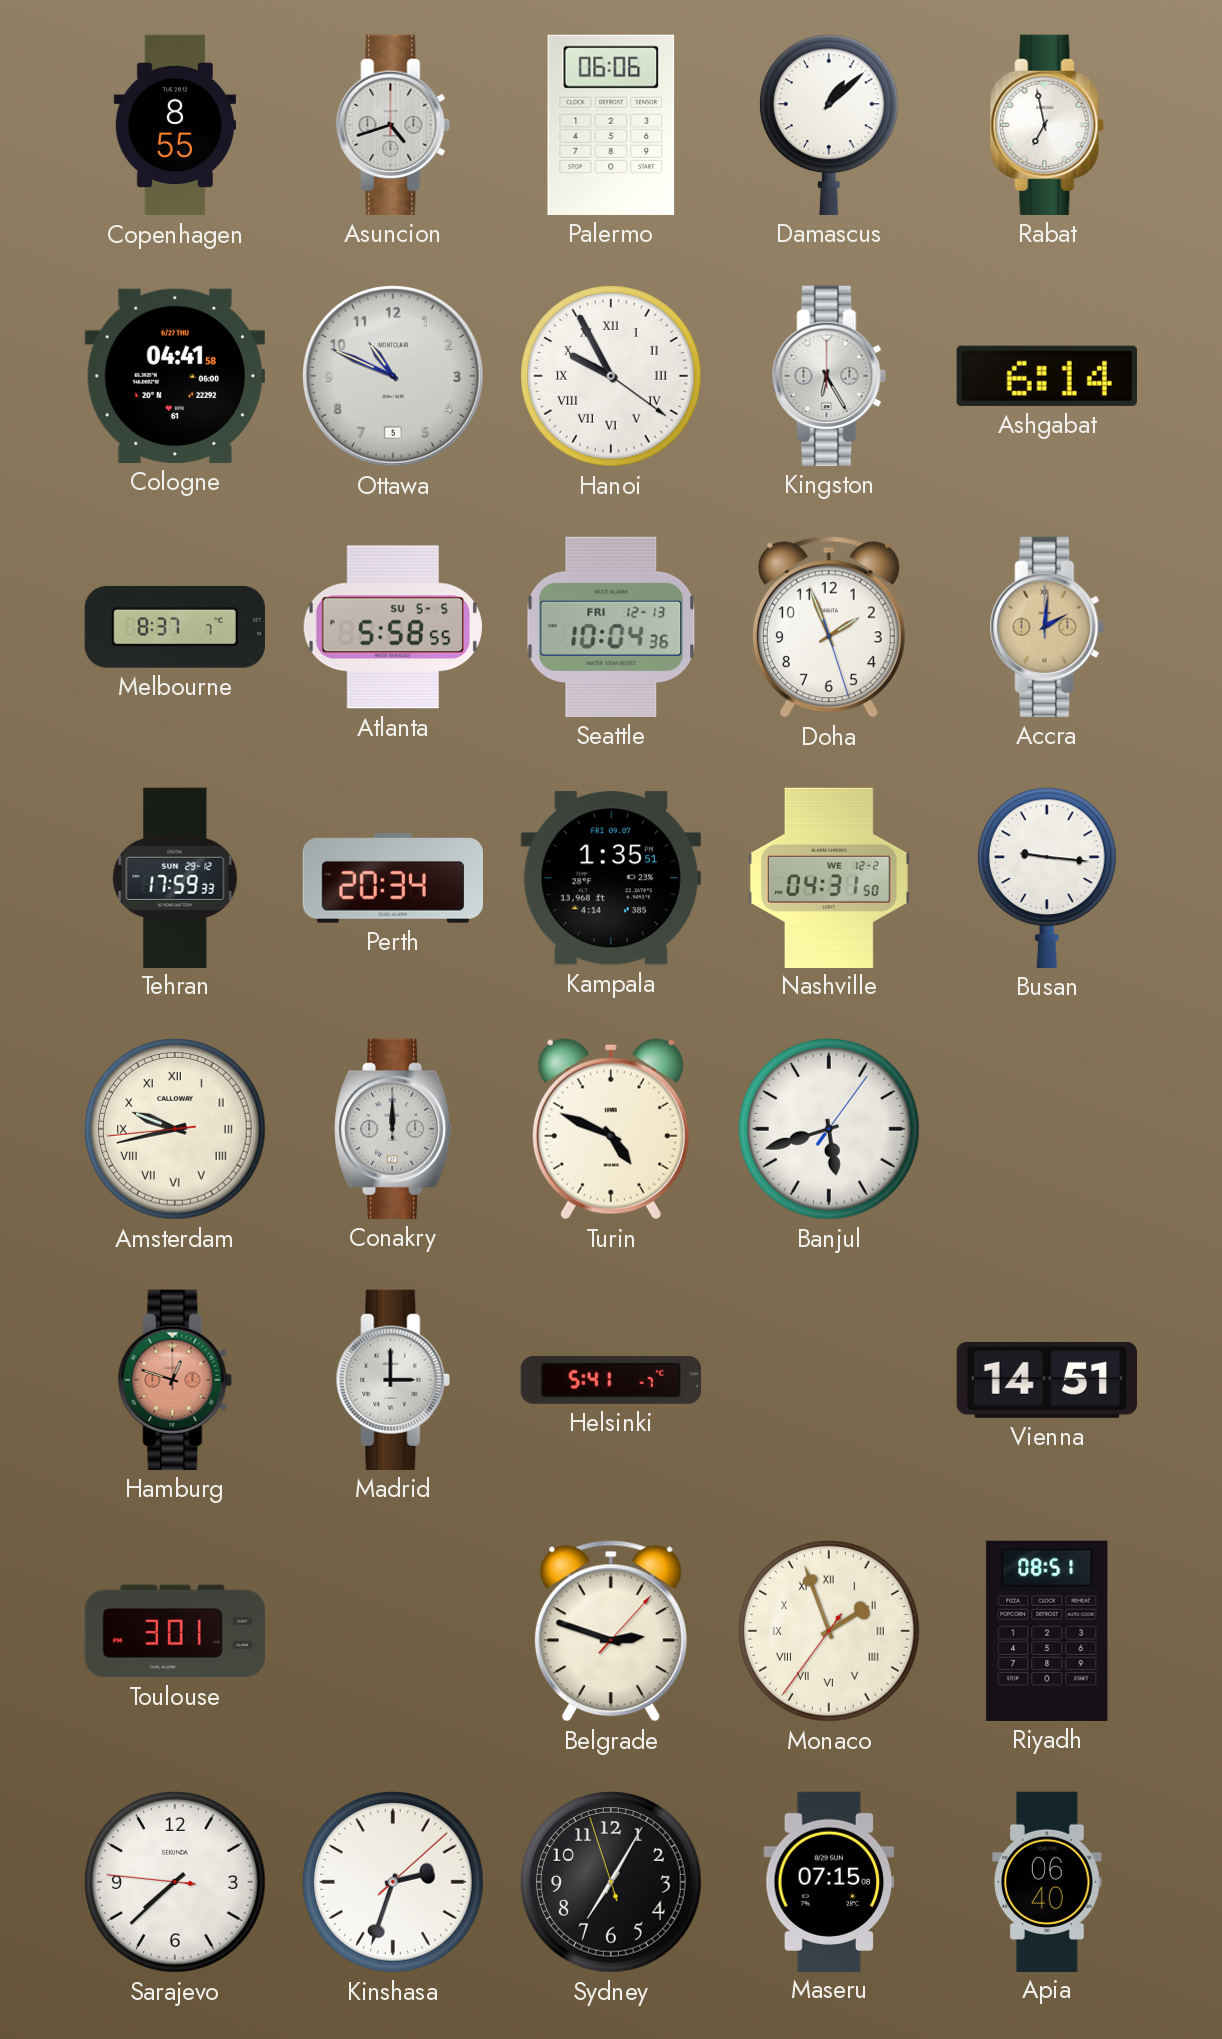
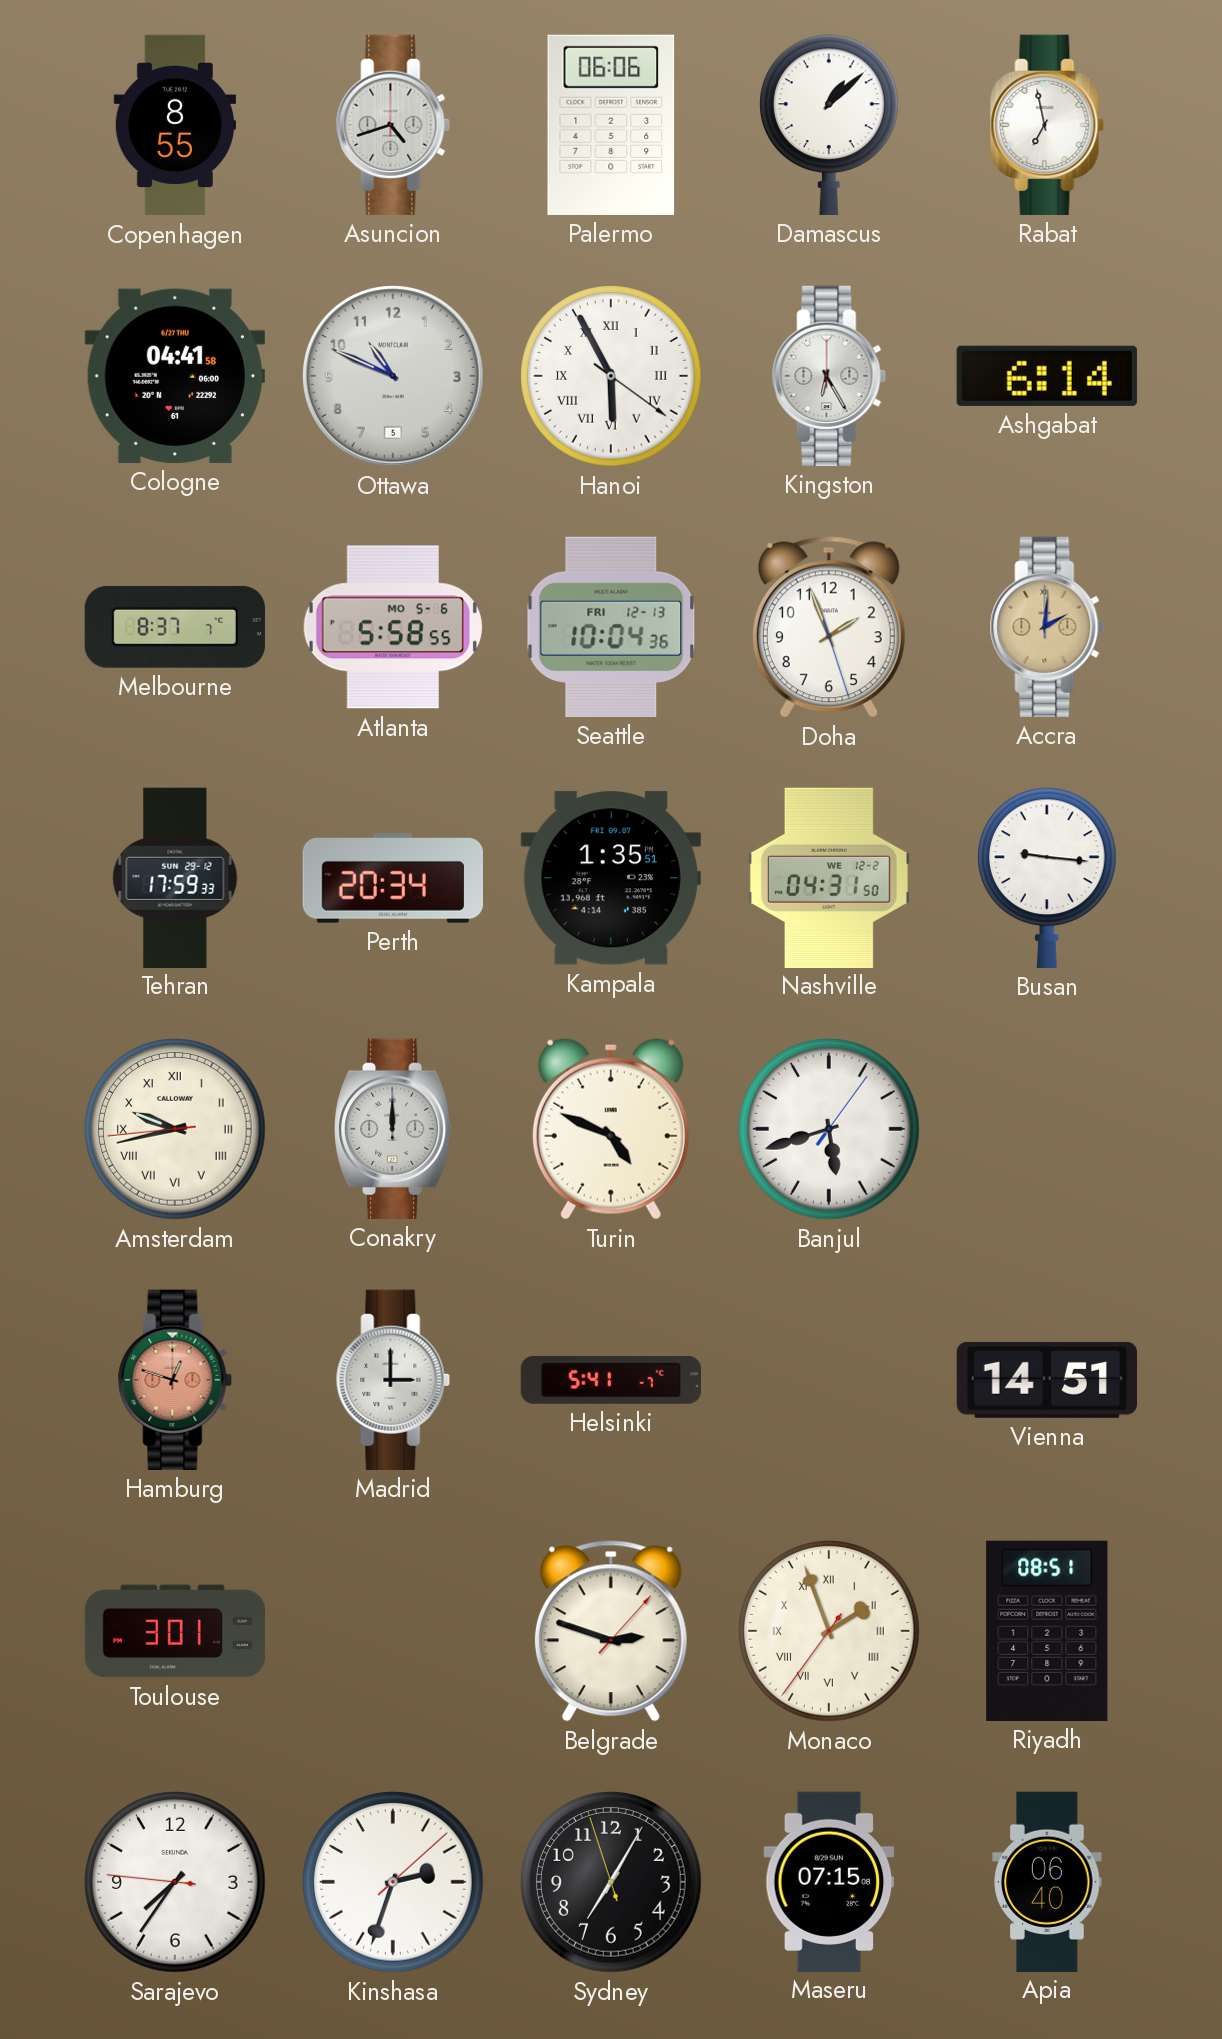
Hanoi: 9:55 -> 5:55
Atlanta date: SU 5-5 -> MO 5-6
Sarajevo: 7:37 -> 7:35
